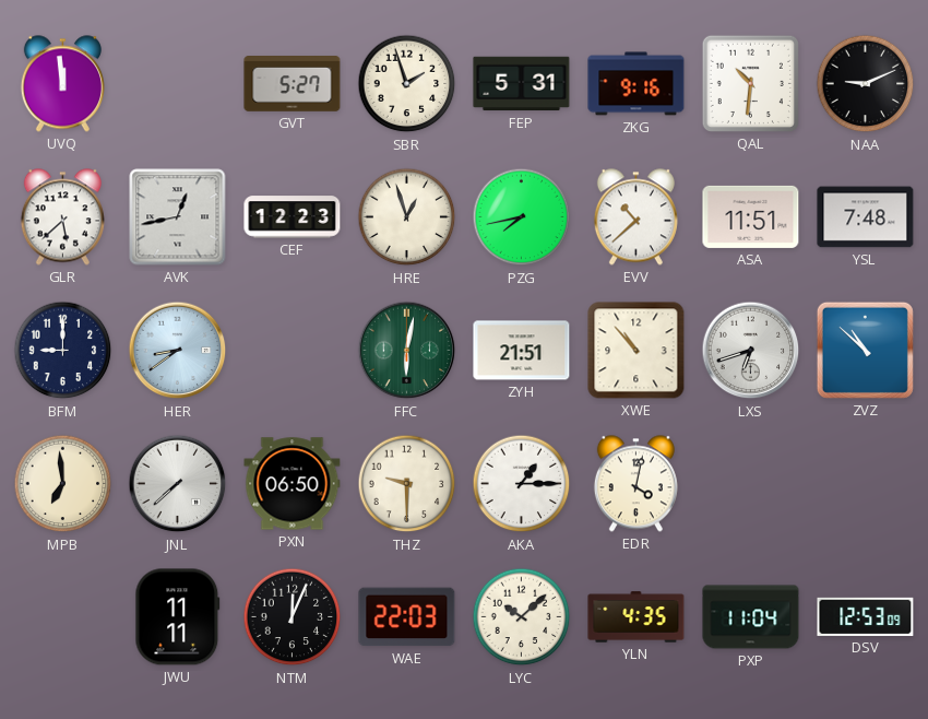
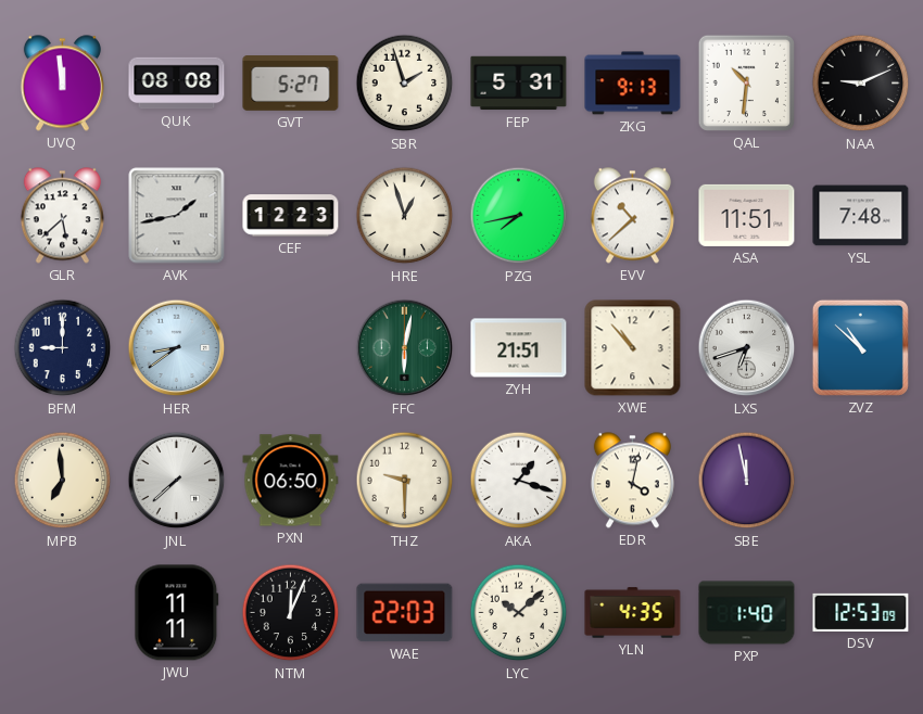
QUK: none -> 08:08
ZKG: 9:16 -> 9:13
AVK: 12:43 -> 1:43
AKA: 1:15 -> 1:18
SBE: none -> 11:58
PXP: 11:04 -> 1:40
